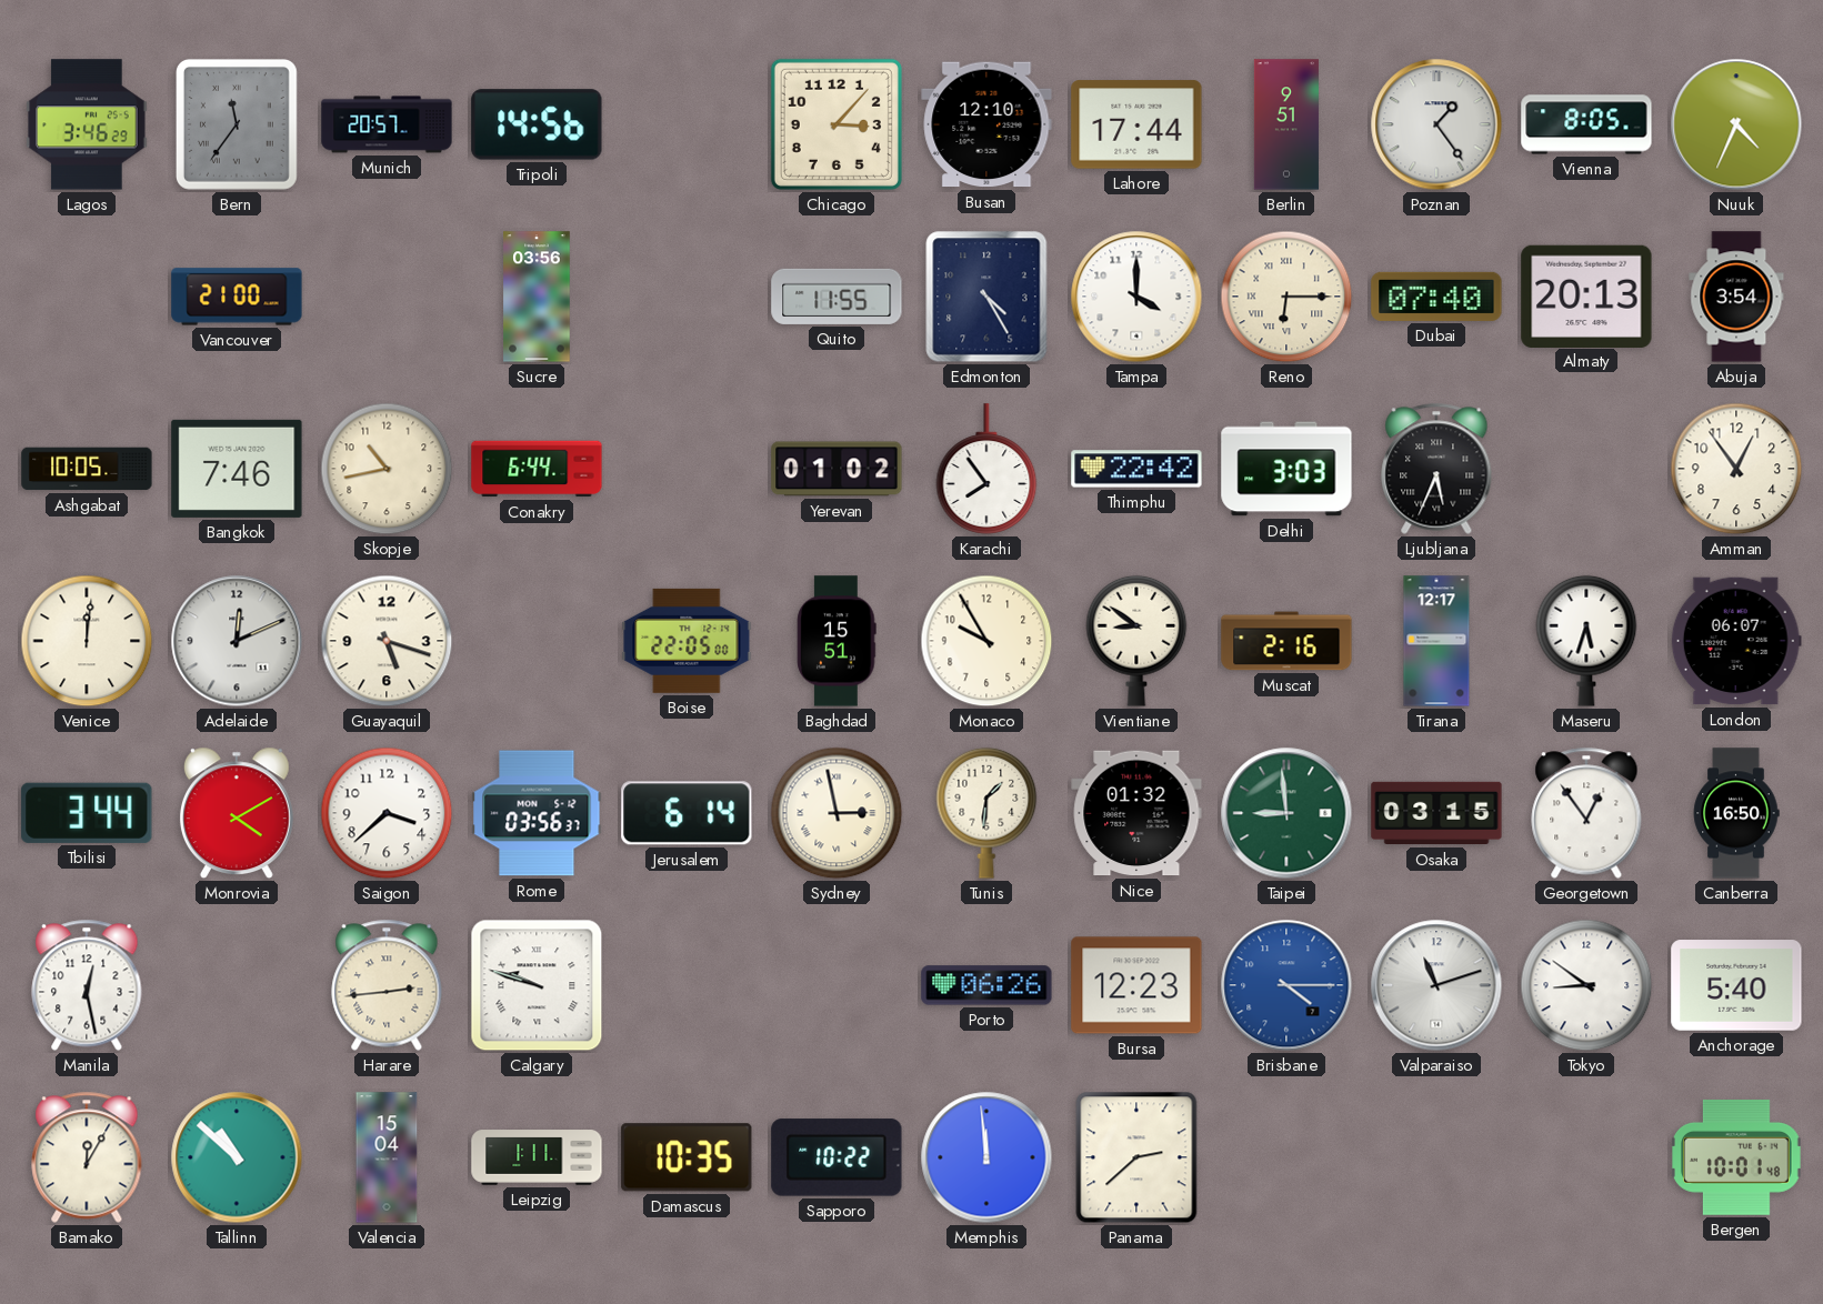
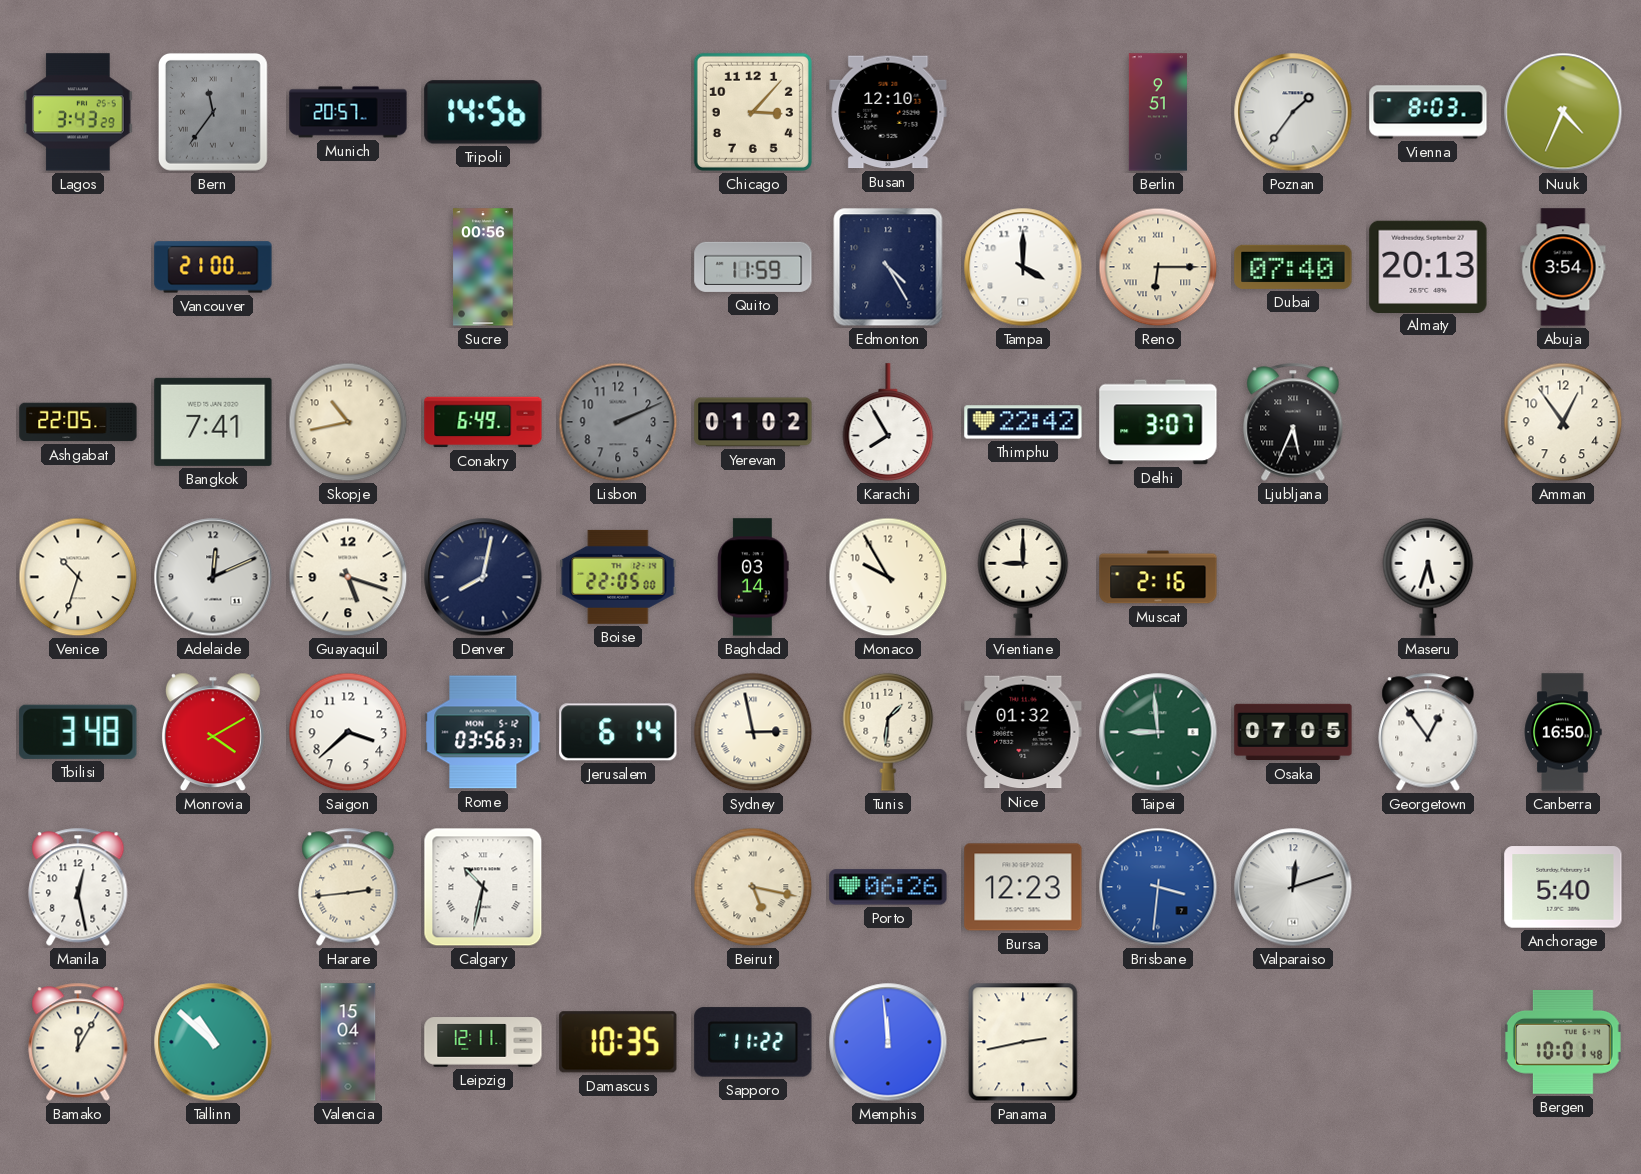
Lagos: 3:46 -> 3:43
Lahore: 17:44 -> none
Poznan: 1:24 -> 1:36
Vienna: 8:05 -> 8:03
Sucre: 03:56 -> 00:56
Quito: 11:55 -> 11:59
Ashgabat: 10:05 -> 22:05
Bangkok: 7:46 -> 7:41
Conakry: 6:44 -> 6:49
Lisbon: none -> 2:11
Karachi: 7:54 -> 7:55
Delhi: 3:03 -> 3:07
Venice: 12:01 -> 10:33
Denver: none -> 8:02
Baghdad: 15:51 -> 03:14
Vientiane: 8:51 -> 9:00
Tirana: 12:17 -> none
London: 06:07 -> none
Tbilisi: 3:44 -> 3:48
Osaka: 03:15 -> 07:05
Calgary: 9:48 -> 10:32
Beirut: none -> 5:17
Brisbane: 4:15 -> 3:31
Valparaiso: 11:12 -> 12:12
Tokyo: 8:51 -> none
Leipzig: 1:11 -> 12:11
Sapporo: 10:22 -> 11:22
Panama: 2:38 -> 2:43
